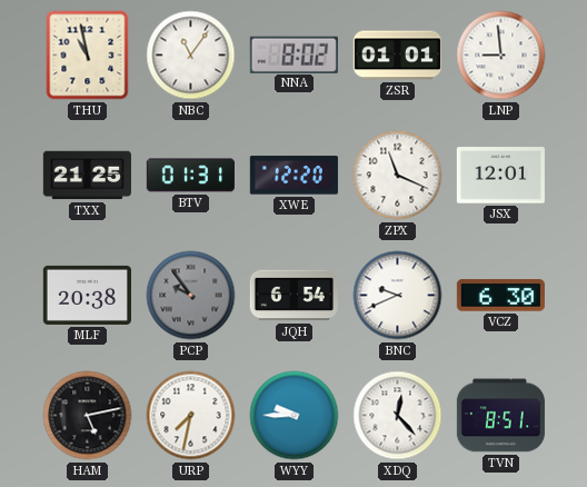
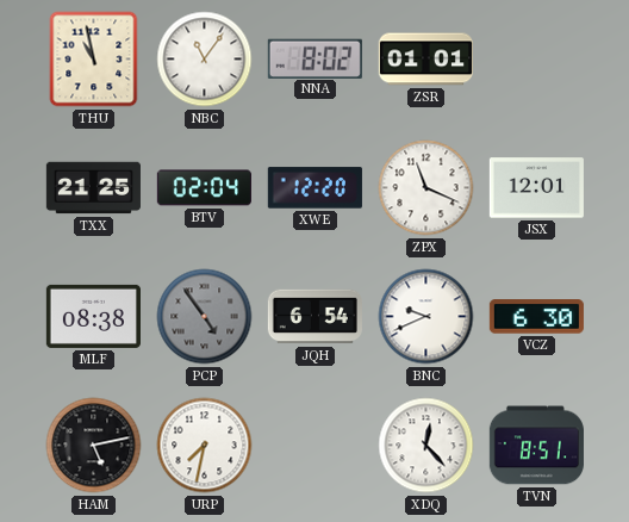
LNP: 8:59 -> none
BTV: 01:31 -> 02:04
MLF: 20:38 -> 08:38
PCP: 9:54 -> 4:54
WYY: 9:45 -> none
